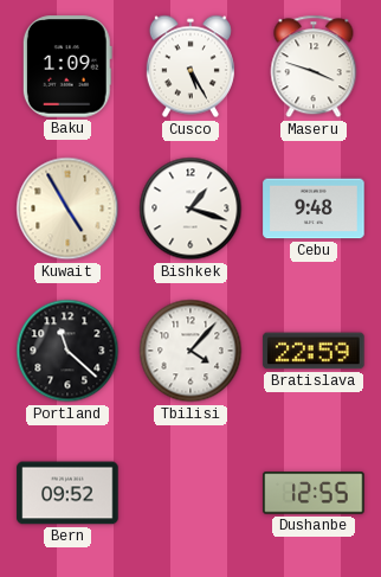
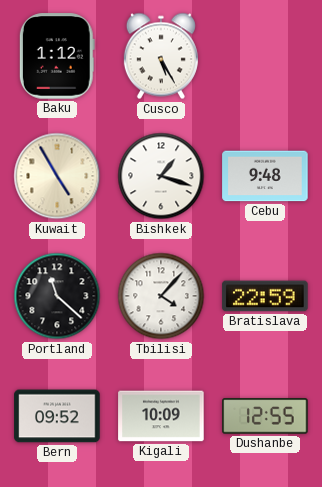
Baku: 1:09 -> 1:12
Maseru: 3:48 -> none
Kigali: none -> 10:09
